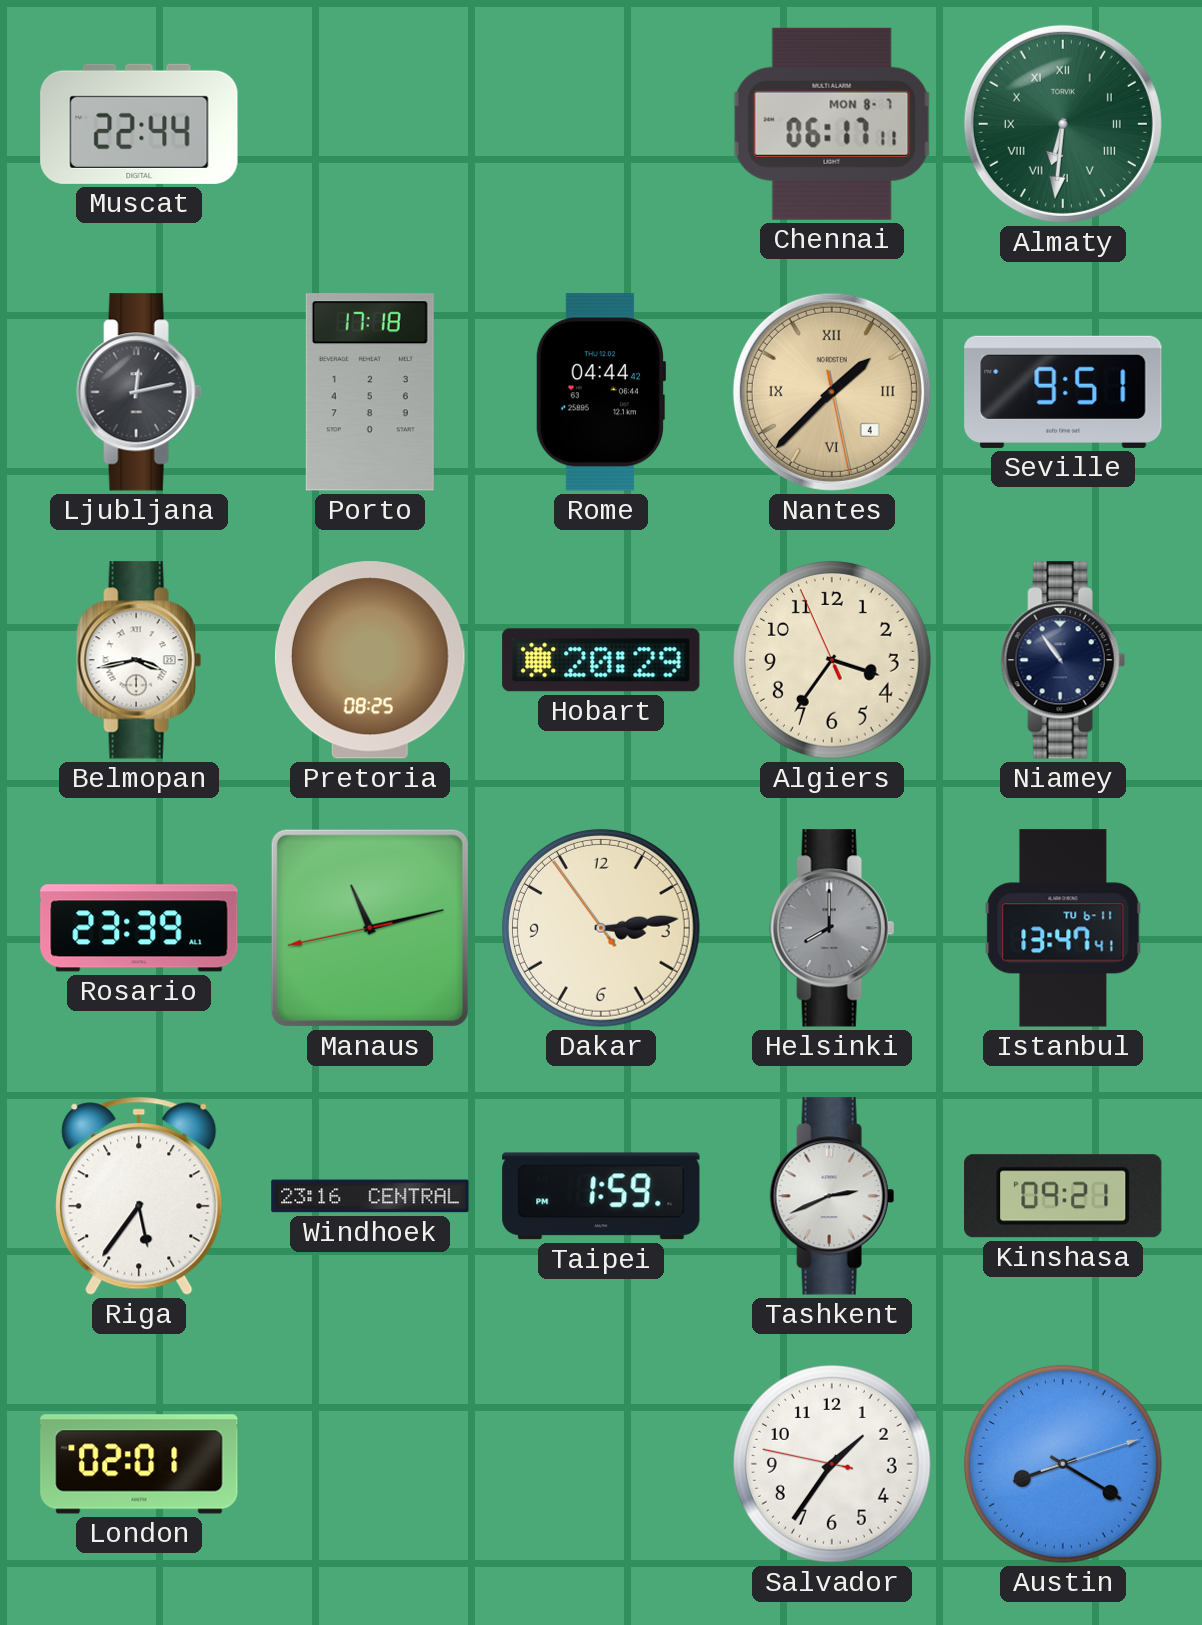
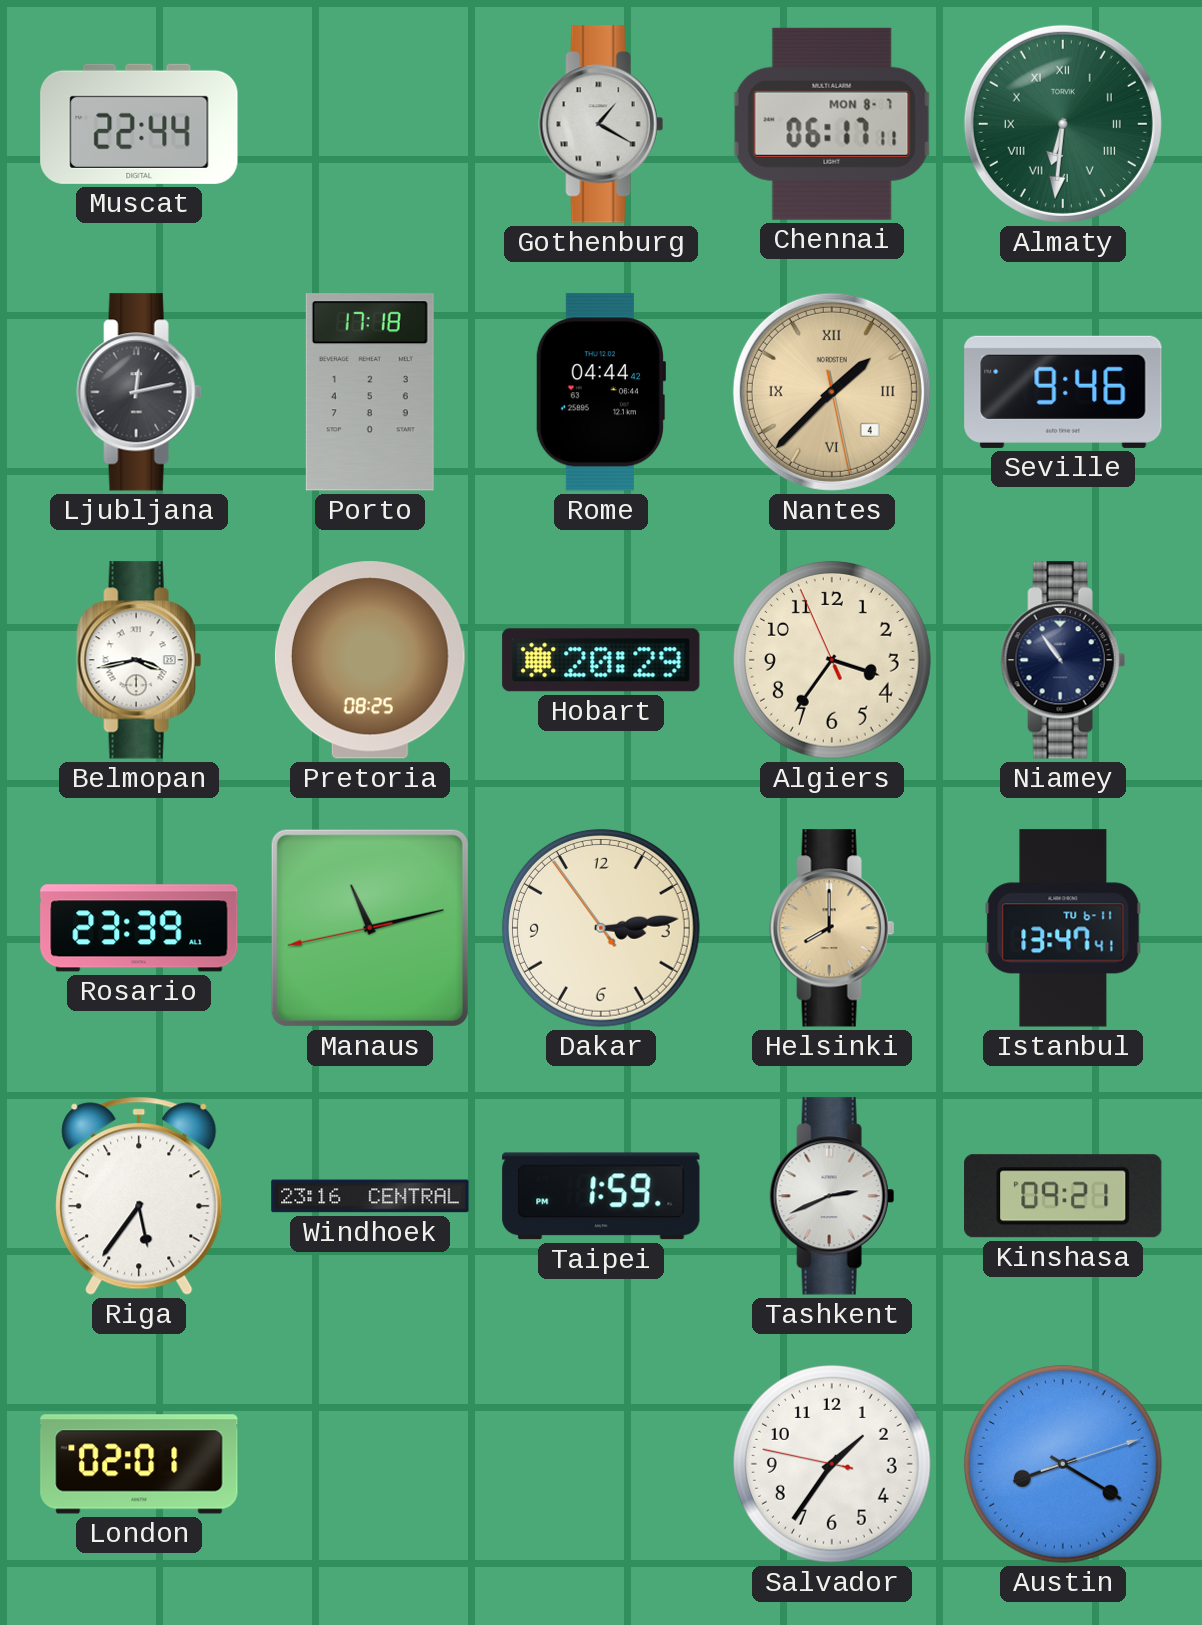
Gothenburg: none -> 1:20
Seville: 9:51 -> 9:46
Helsinki dial: grey -> champagne
